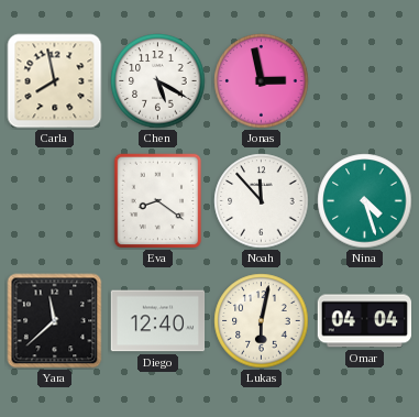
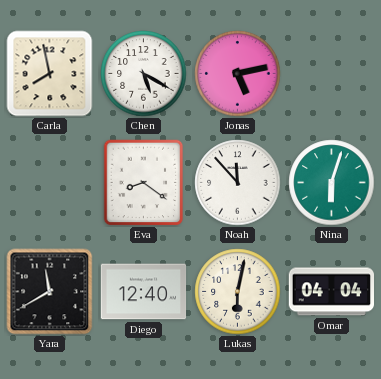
Jonas: 2:58 -> 5:13
Nina: 4:27 -> 6:03
Yara: 11:38 -> 11:40
